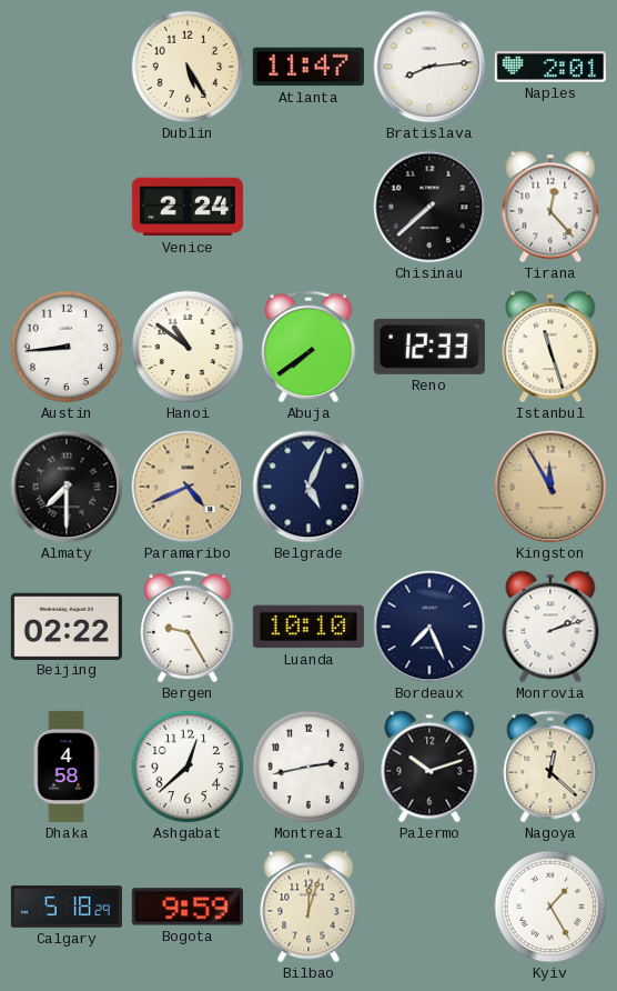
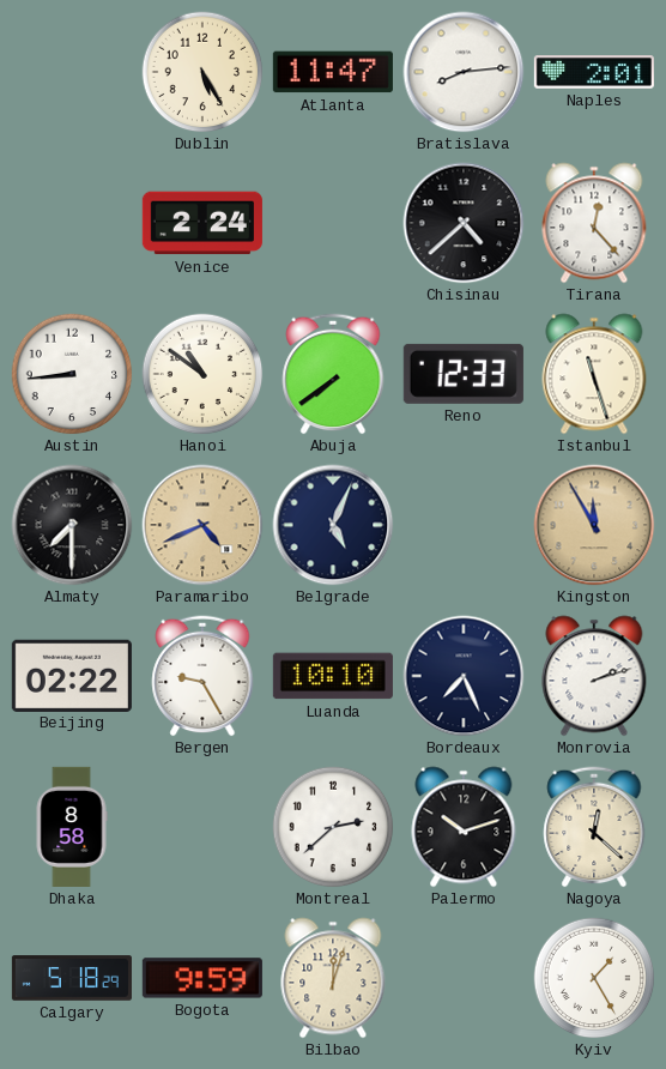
Chisinau: 7:38 -> 4:38
Dhaka: 4:58 -> 8:58
Ashgabat: 12:38 -> none
Montreal: 2:43 -> 2:38
